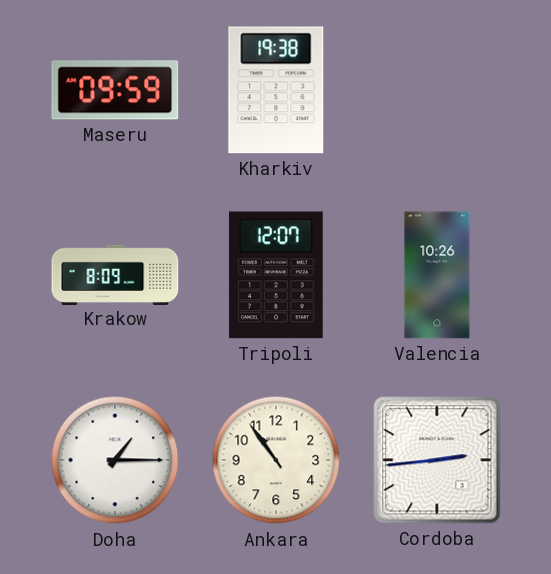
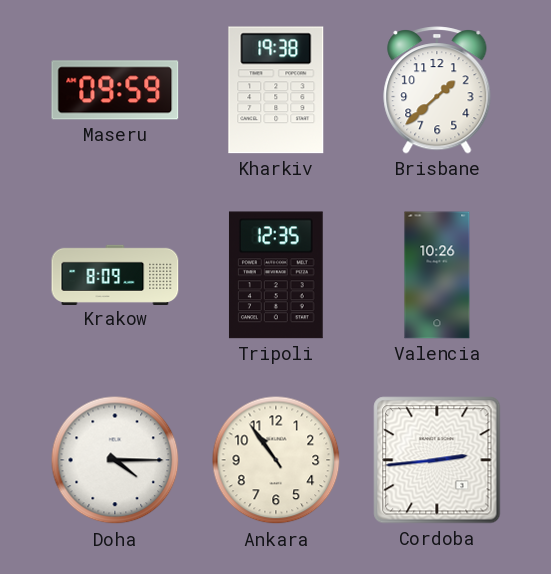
Brisbane: none -> 1:38
Tripoli: 12:07 -> 12:35
Doha: 1:15 -> 4:15
